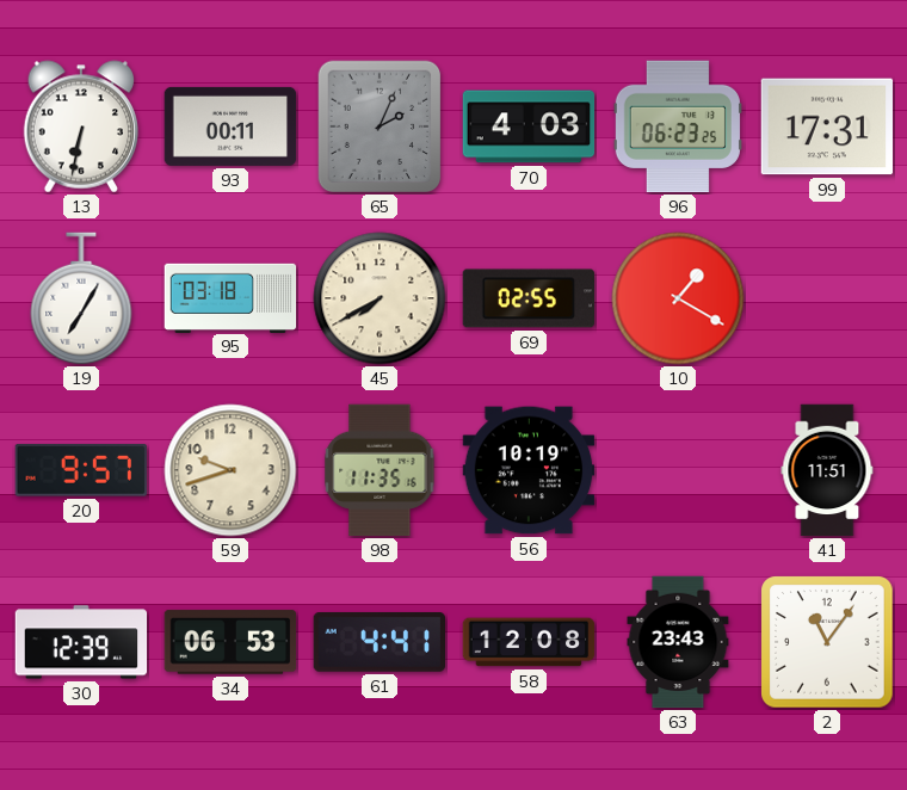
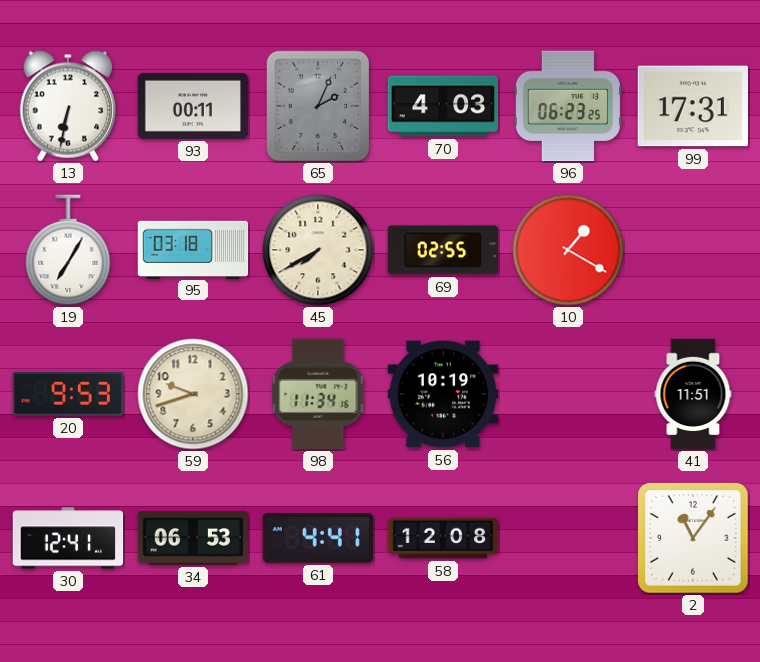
20: 9:57 -> 9:53
98: 11:35 -> 11:34
30: 12:39 -> 12:41
63: 23:43 -> none
